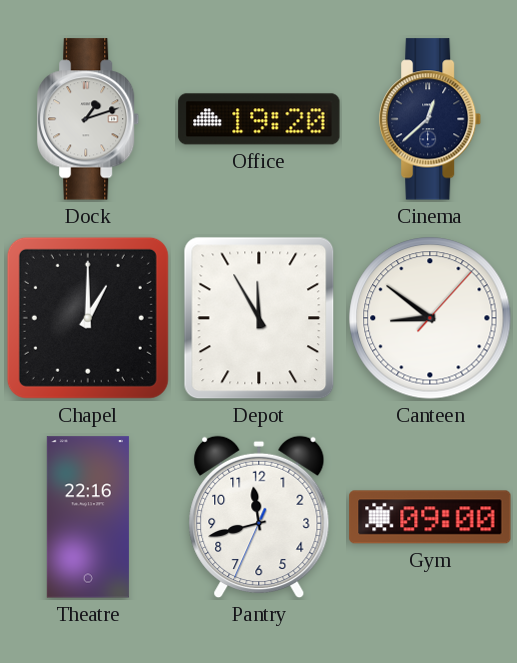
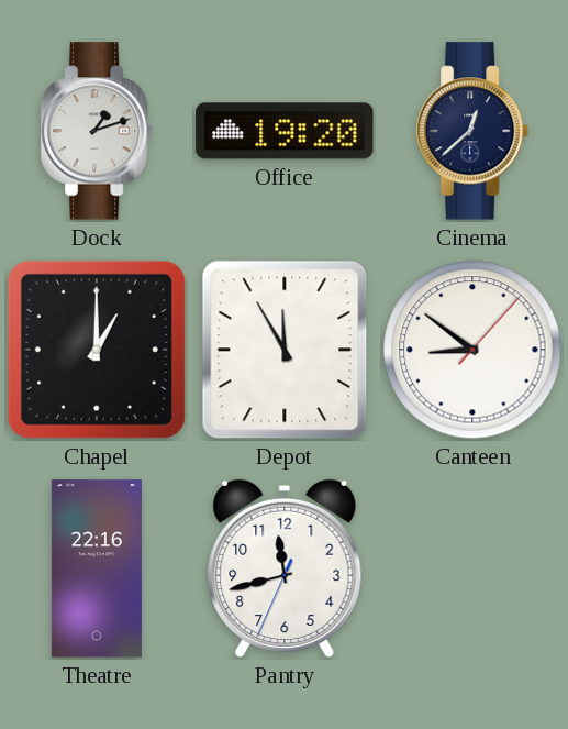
Gym: 09:00 -> none
